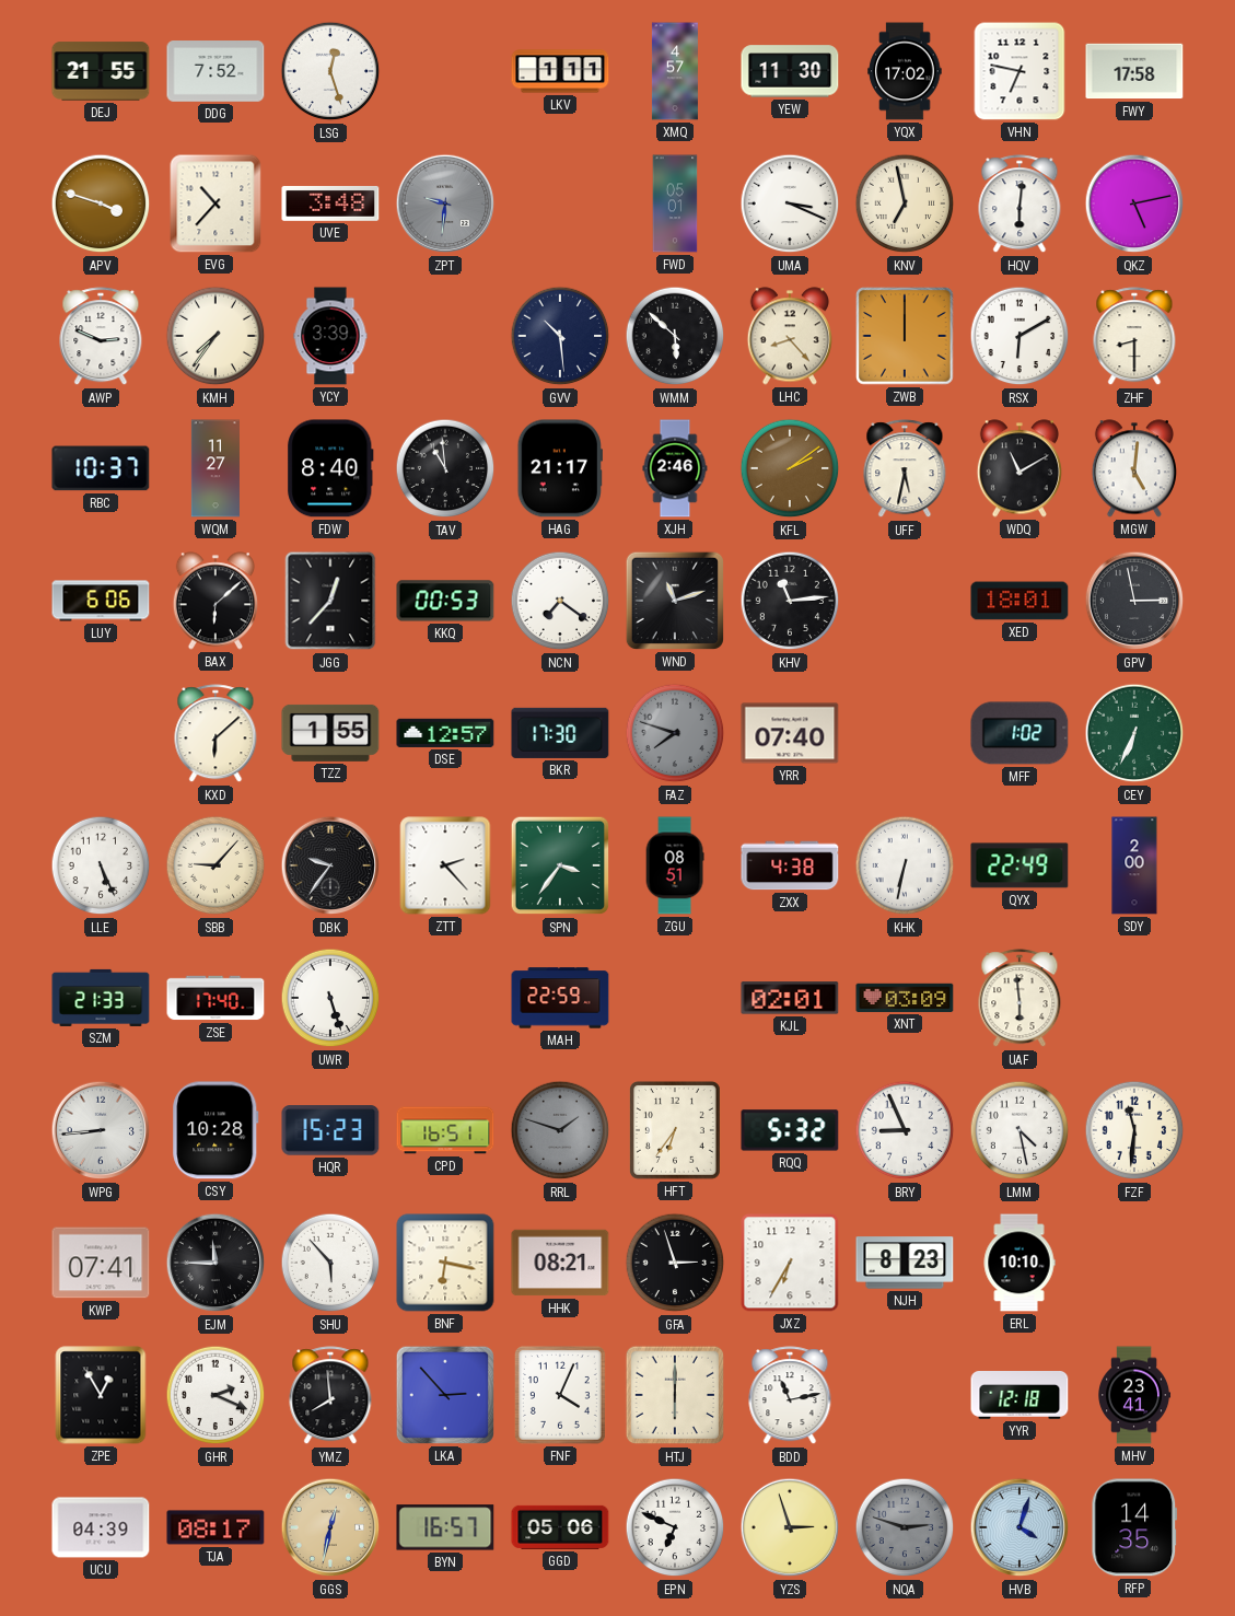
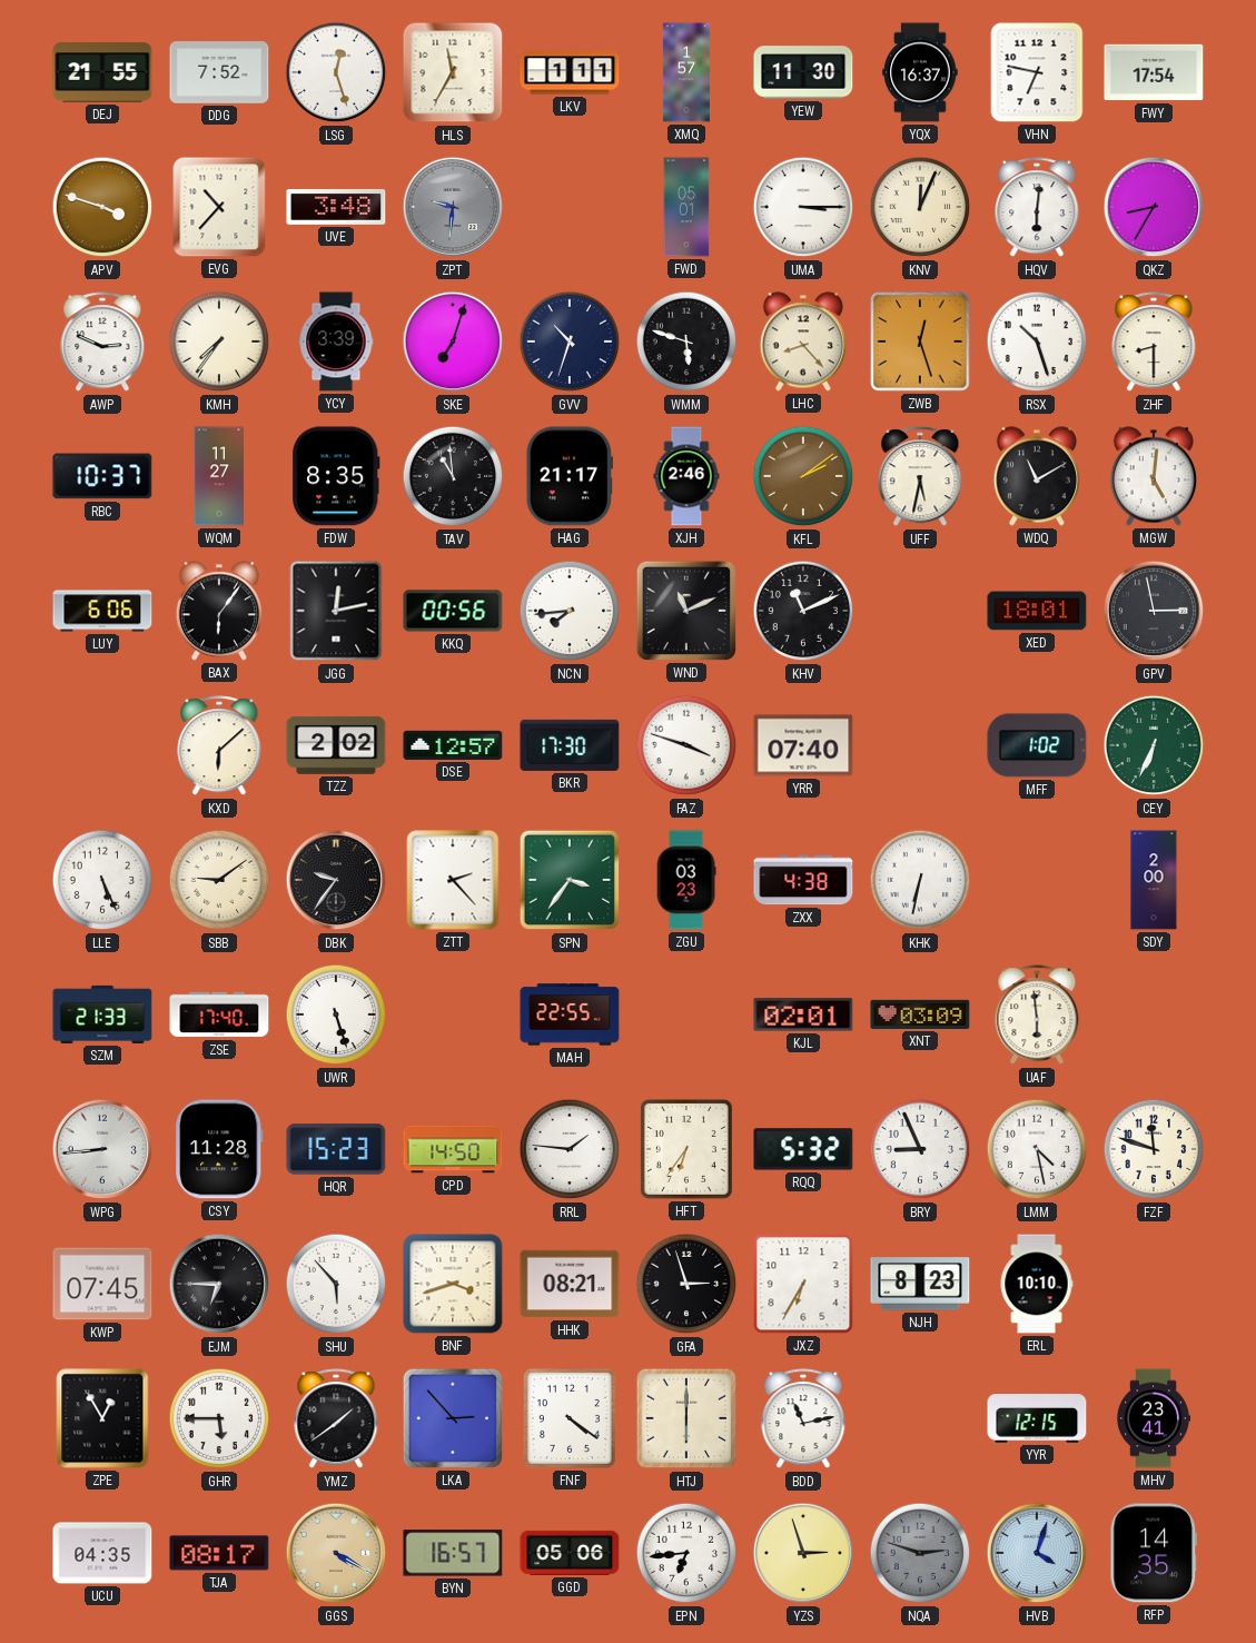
HLS: none -> 11:35
XMQ: 4:57 -> 1:57
YQX: 17:02 -> 16:37
FWY: 17:58 -> 17:54
UMA: 3:19 -> 3:15
KNV: 6:58 -> 12:04
QKZ: 5:13 -> 8:35
SKE: none -> 7:03
GVV: 10:29 -> 10:33
WMM: 5:52 -> 5:48
ZWB: 12:00 -> 12:27
RSX: 6:10 -> 10:27
FDW: 8:40 -> 8:35
BAX: 6:08 -> 6:06
JGG: 12:37 -> 12:13
KKQ: 00:53 -> 00:56
NCN: 7:21 -> 7:44
WND: 11:12 -> 11:11
KHV: 11:14 -> 11:11
TZZ: 1:55 -> 2:02
FAZ: 7:48 -> 3:48
FAZ dial: grey -> white
SBB: 9:07 -> 9:09
ZGU: 08:51 -> 03:23
QYX: 22:49 -> none
MAH: 22:59 -> 22:55
CSY: 10:28 -> 11:28
CPD: 16:51 -> 14:50
RRL: 1:48 -> 1:46
RRL dial: grey -> white
FZF: 11:31 -> 11:48
KWP: 07:41 -> 07:45
EJM: 11:45 -> 6:45
BNF: 6:17 -> 3:42
GHR: 2:19 -> 5:45
YMZ: 7:59 -> 1:39
FNF: 4:04 -> 4:21
YYR: 12:18 -> 12:15
UCU: 04:39 -> 04:35
GGS: 12:32 -> 4:20
EPN: 6:49 -> 6:44
